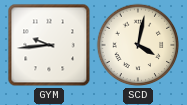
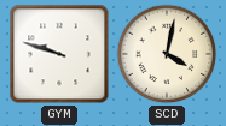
GYM: 9:44 -> 9:48
